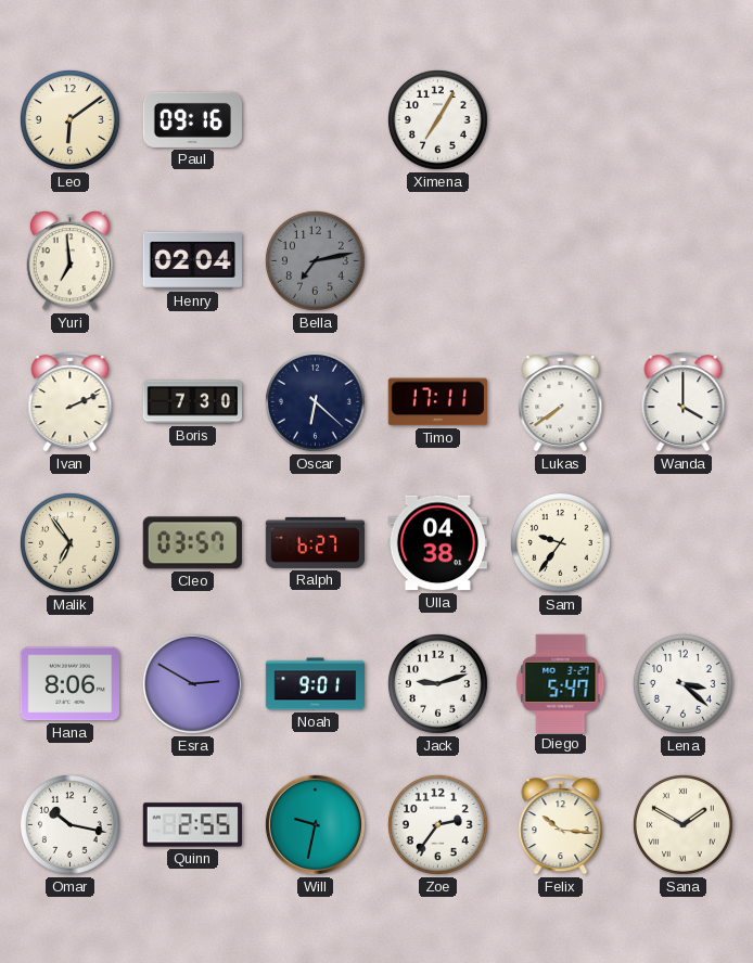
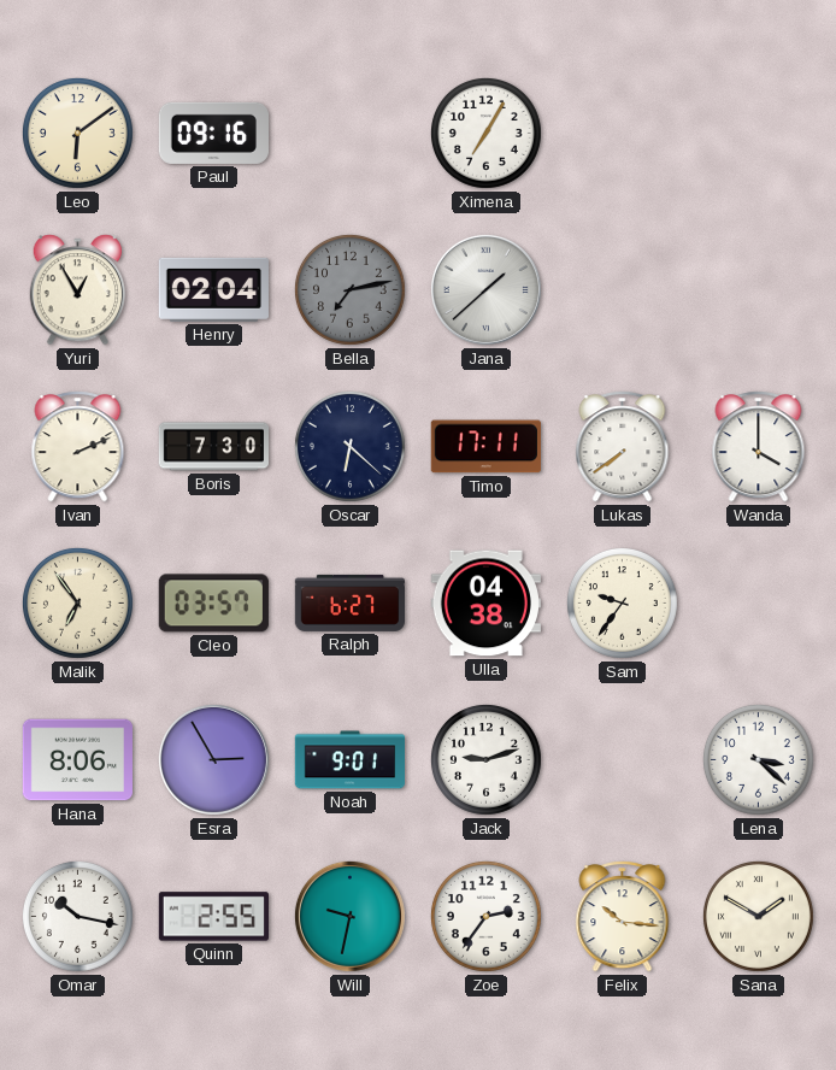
Yuri: 6:59 -> 12:55
Jana: none -> 1:38
Esra: 2:50 -> 2:55
Diego: 5:47 -> none
